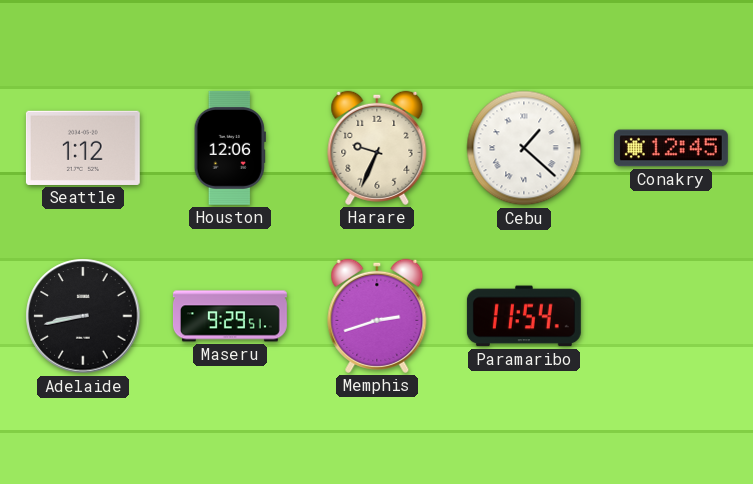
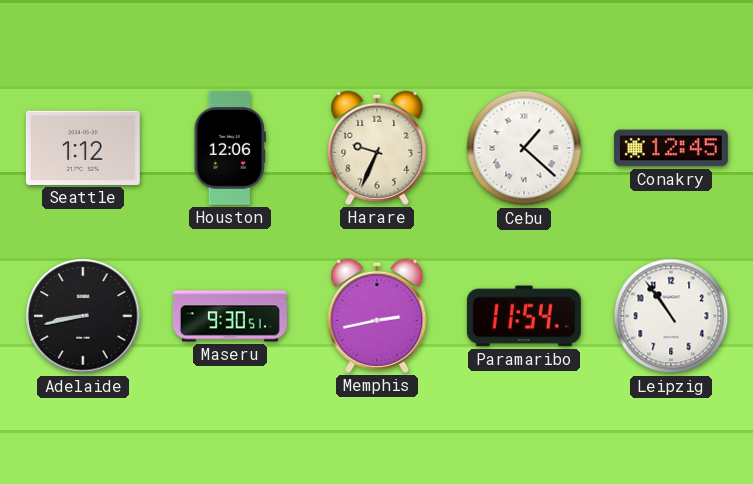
Maseru: 9:29 -> 9:30
Memphis: 2:42 -> 2:43
Leipzig: none -> 10:54
